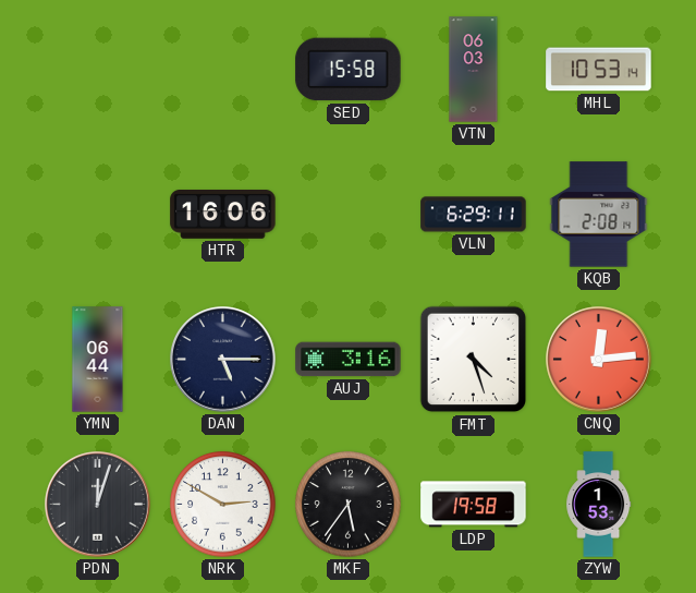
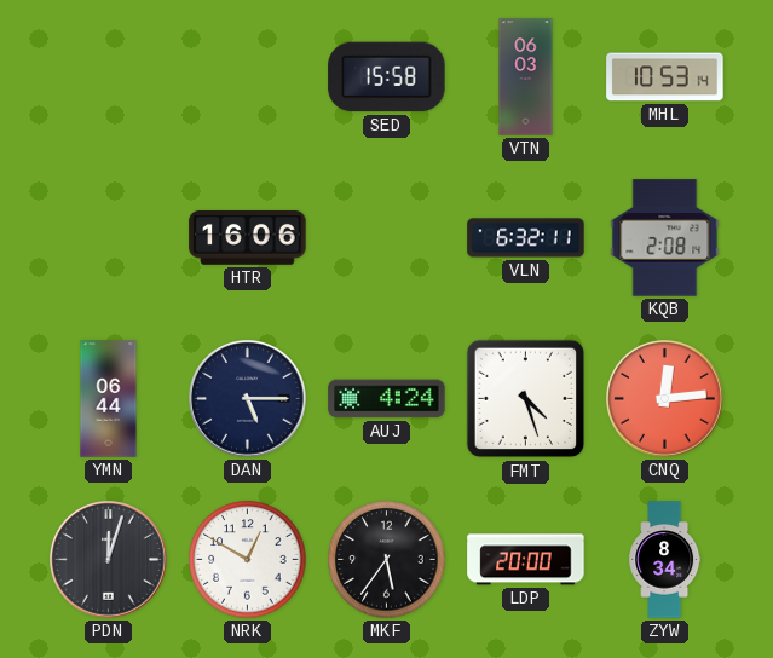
VLN: 6:29 -> 6:32
AUJ: 3:16 -> 4:24
NRK: 2:50 -> 12:50
LDP: 19:58 -> 20:00
ZYW: 1:53 -> 8:34
